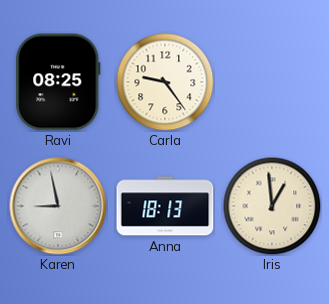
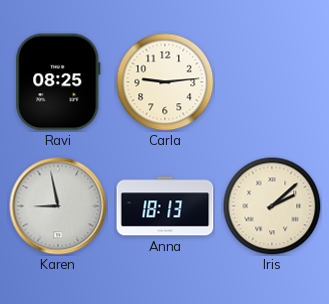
Carla: 9:24 -> 9:14
Iris: 12:59 -> 2:08
